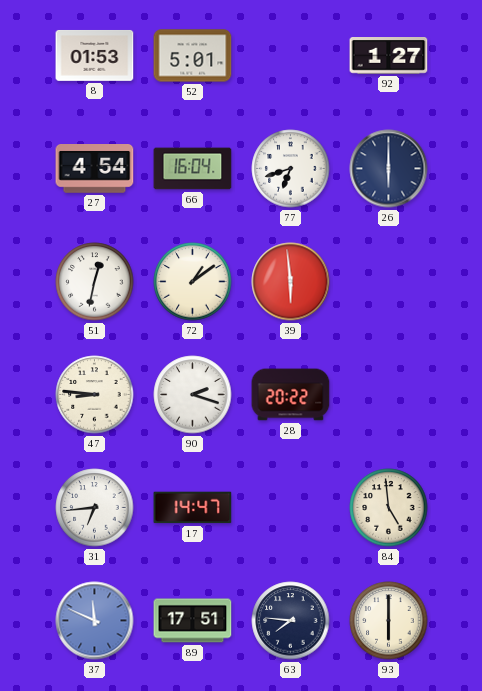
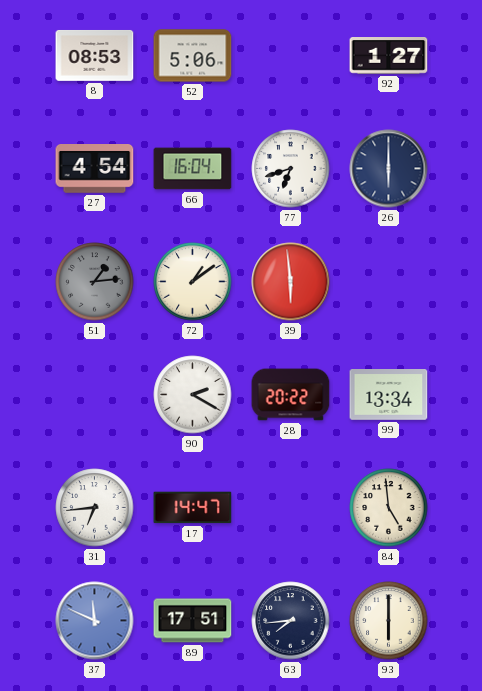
8: 01:53 -> 08:53
52: 5:01 -> 5:06
51: 12:32 -> 1:14
51 dial: white -> grey
47: 8:46 -> none
90: 2:18 -> 2:20
99: none -> 13:34
63: 7:46 -> 7:44
